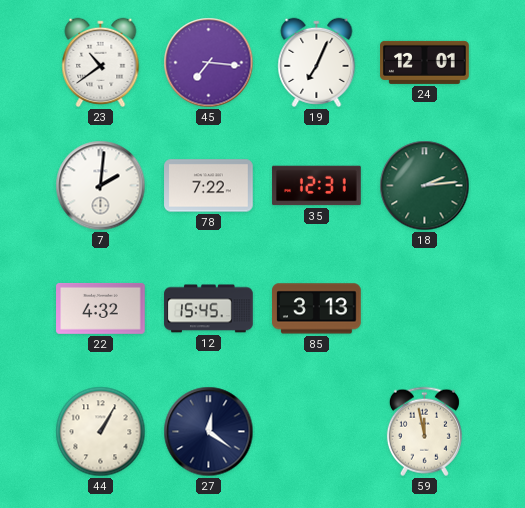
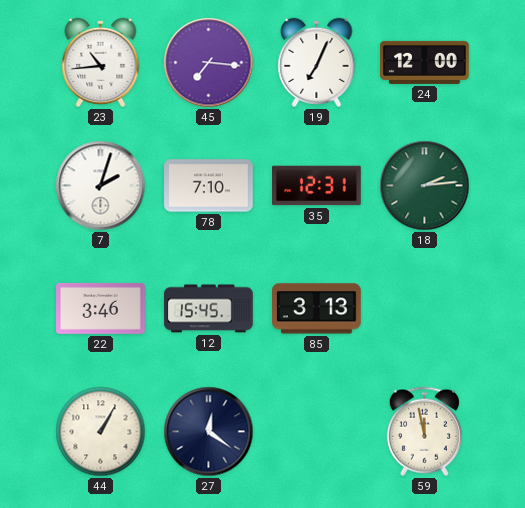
23: 10:39 -> 10:44
24: 12:01 -> 12:00
7: 2:01 -> 2:03
78: 7:22 -> 7:10
22: 4:32 -> 3:46
